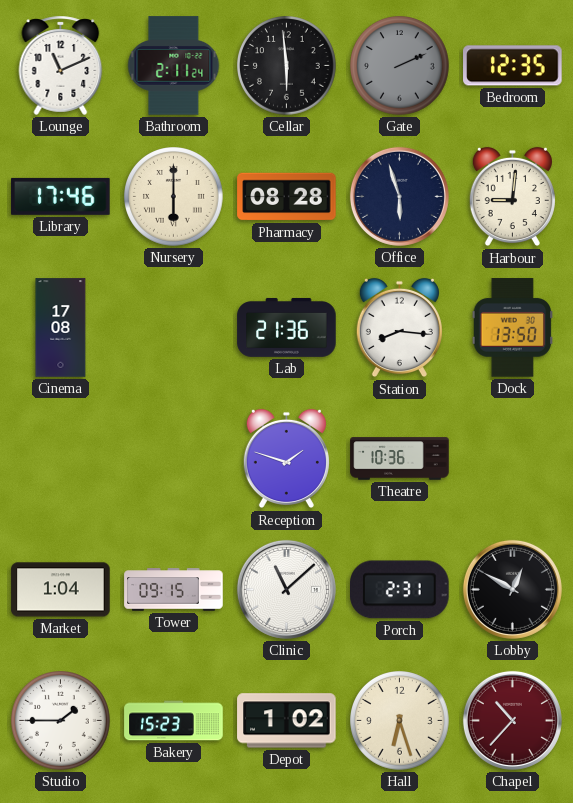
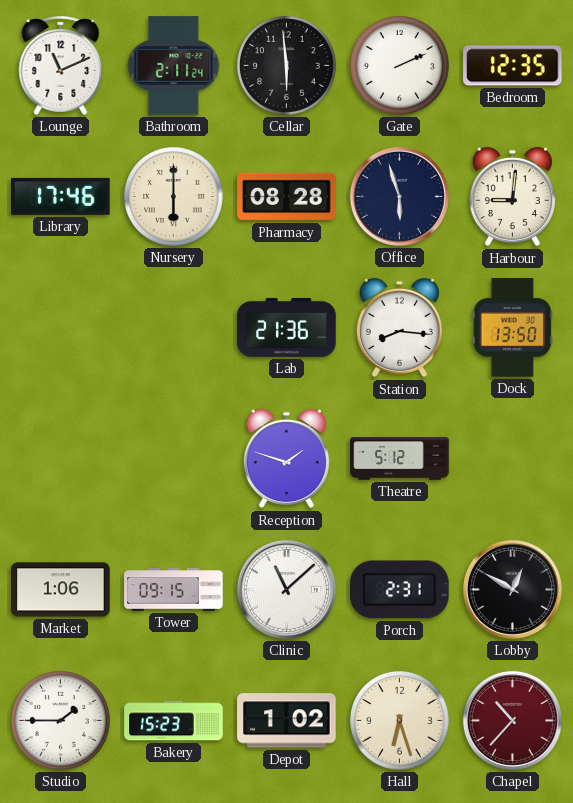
Gate dial: grey -> white
Cinema: 17:08 -> none
Theatre: 10:36 -> 5:12
Market: 1:04 -> 1:06
